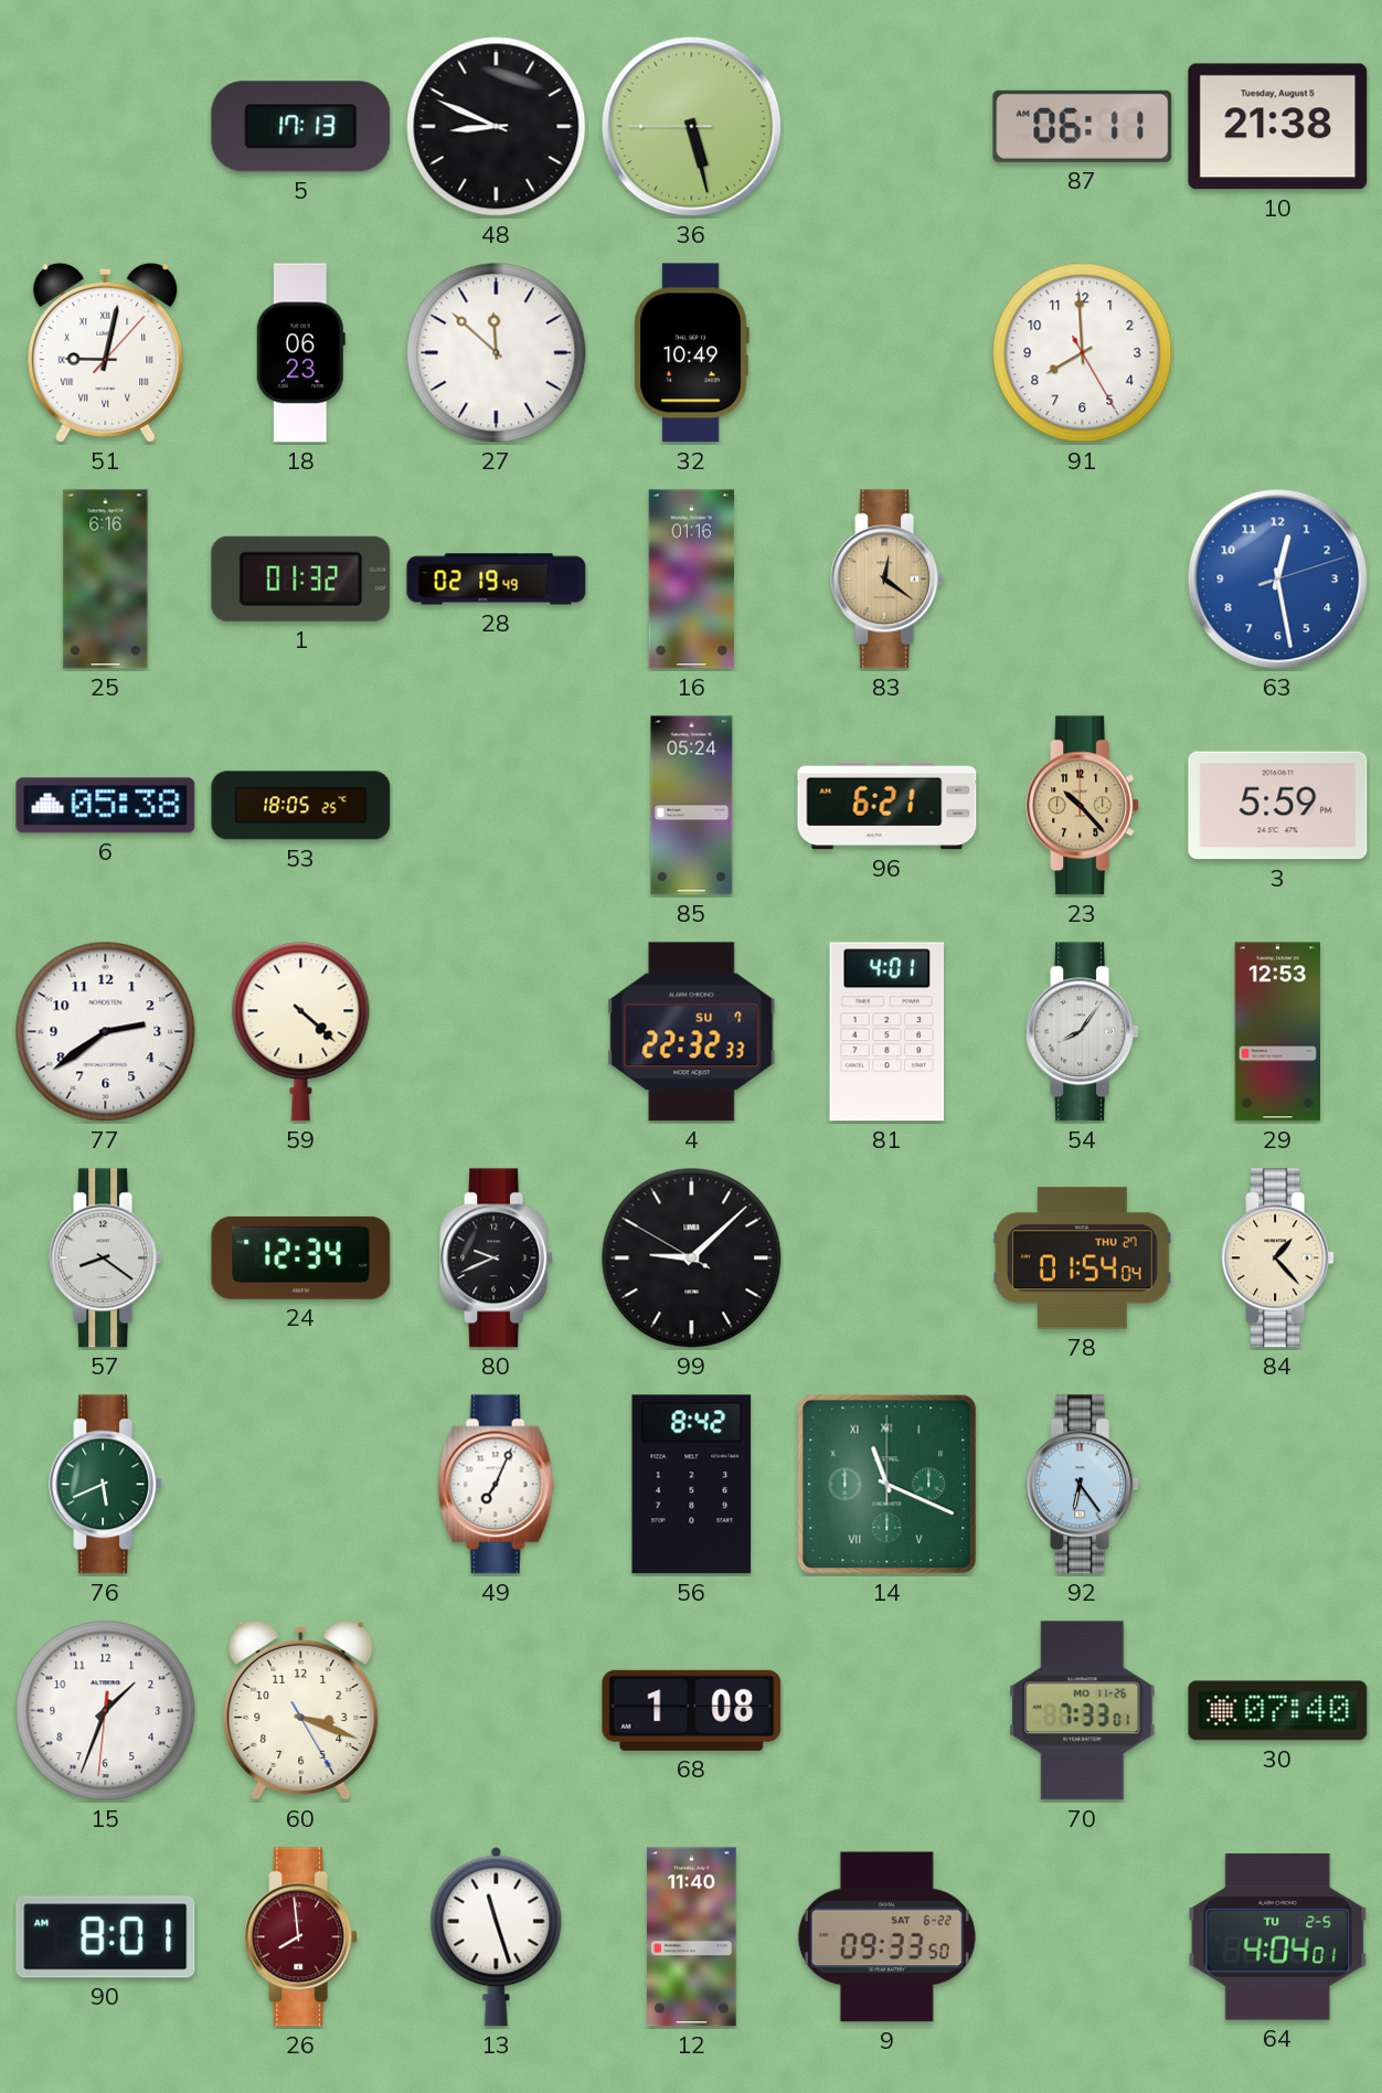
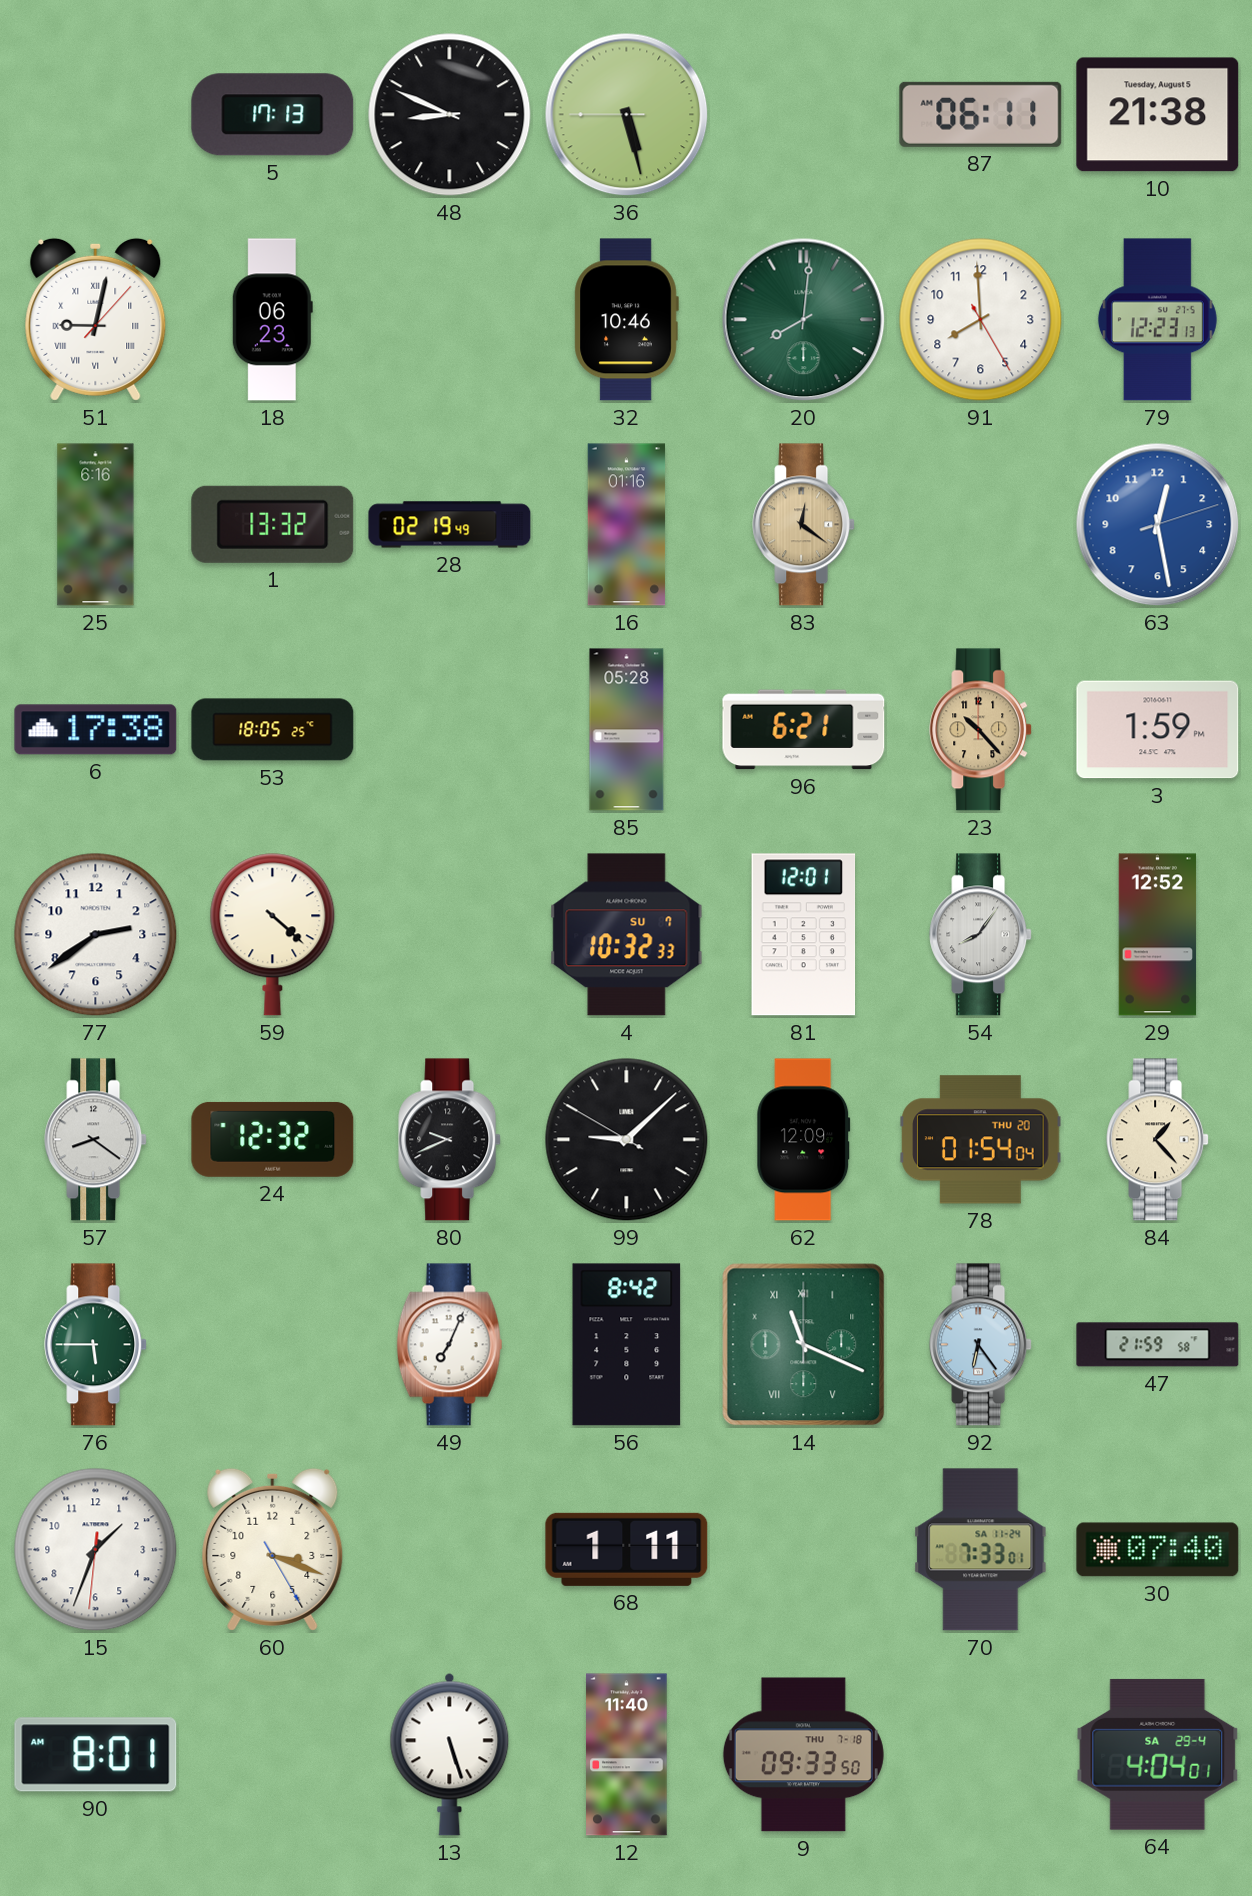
27: 11:52 -> none
32: 10:49 -> 10:46
20: none -> 8:01
79: none -> 12:23
1: 01:32 -> 13:32
6: 05:38 -> 17:38
85: 05:24 -> 05:28
3: 5:59 -> 1:59
4: 22:32 -> 10:32
81: 4:01 -> 12:01
29: 12:53 -> 12:52
24: 12:34 -> 12:32
62: none -> 12:09
78 date: THU 27 -> THU 20
76: 5:41 -> 5:45
47: none -> 21:59
68: 1:08 -> 1:11
70 date: MO 11-26 -> SA 11-24
26: 7:59 -> none
13: 11:27 -> 5:27
9 date: SAT 6-22 -> THU 7-18
64 date: TU 2-5 -> SA 29-4
